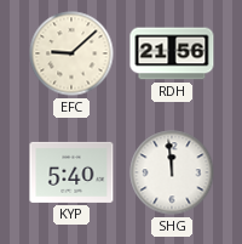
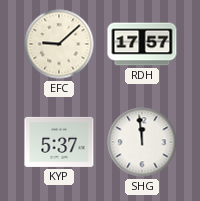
RDH: 21:56 -> 17:57
KYP: 5:40 -> 5:37
